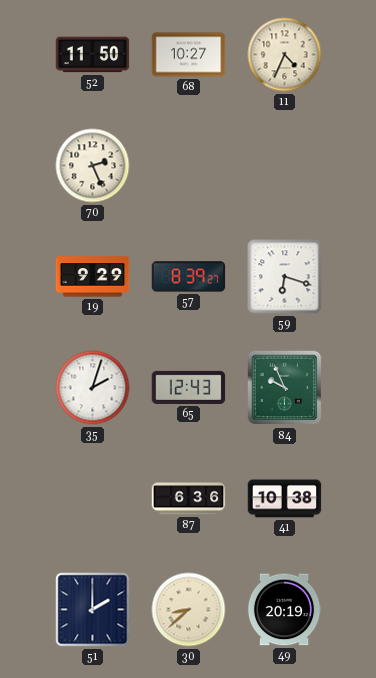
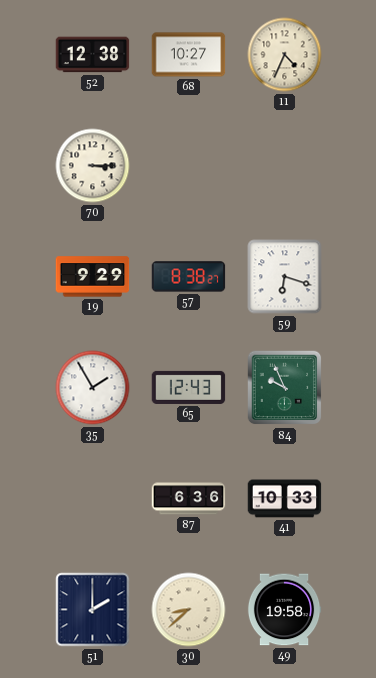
52: 11:50 -> 12:38
70: 2:26 -> 3:15
57: 8:39 -> 8:38
35: 2:03 -> 1:55
41: 10:38 -> 10:33
49: 20:19 -> 19:58
